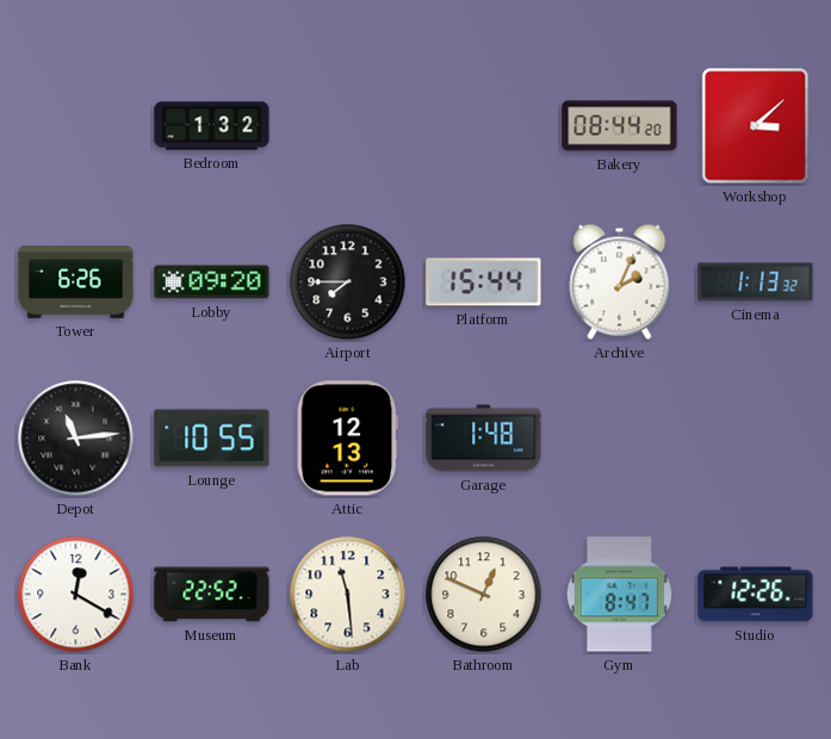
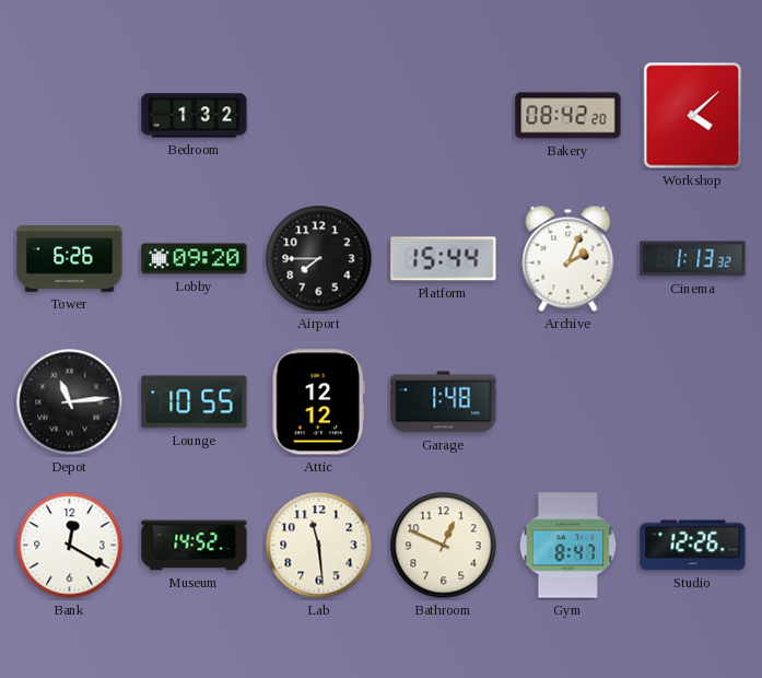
Bakery: 08:44 -> 08:42
Workshop: 3:08 -> 4:08
Attic: 12:13 -> 12:12
Museum: 22:52 -> 14:52
